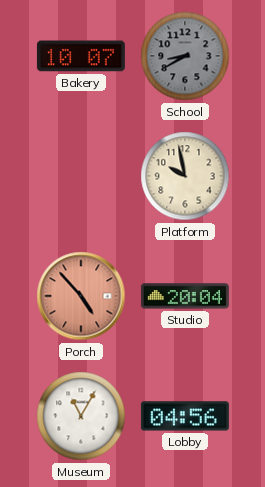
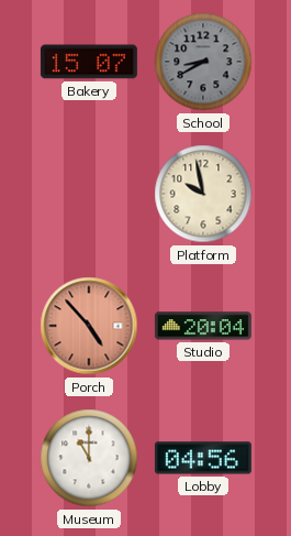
Bakery: 10:07 -> 15:07
Museum: 11:05 -> 11:00
